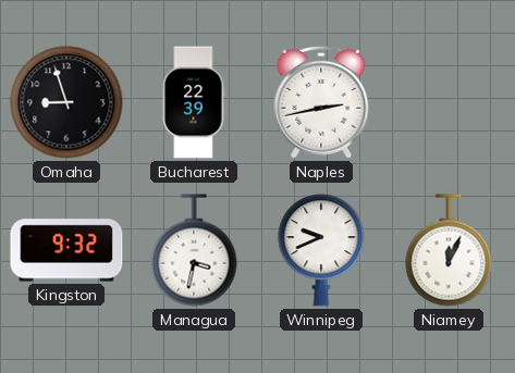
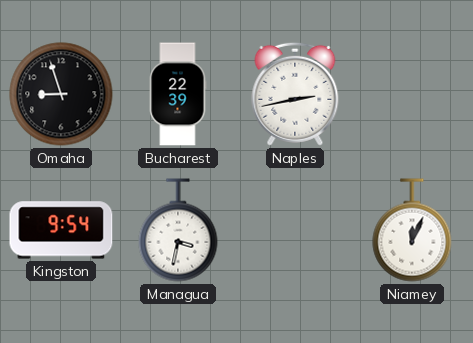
Kingston: 9:32 -> 9:54
Winnipeg: 9:41 -> none
